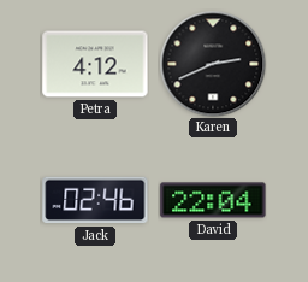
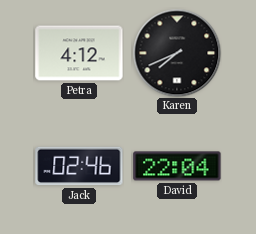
Karen: 2:41 -> 7:41
